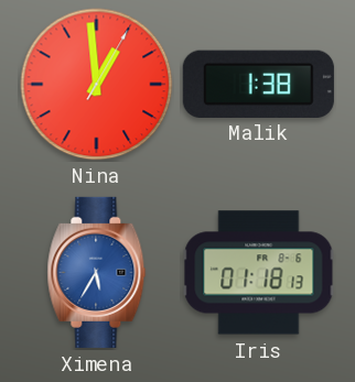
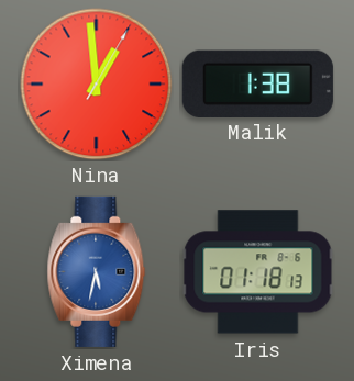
Ximena: 5:35 -> 5:32
